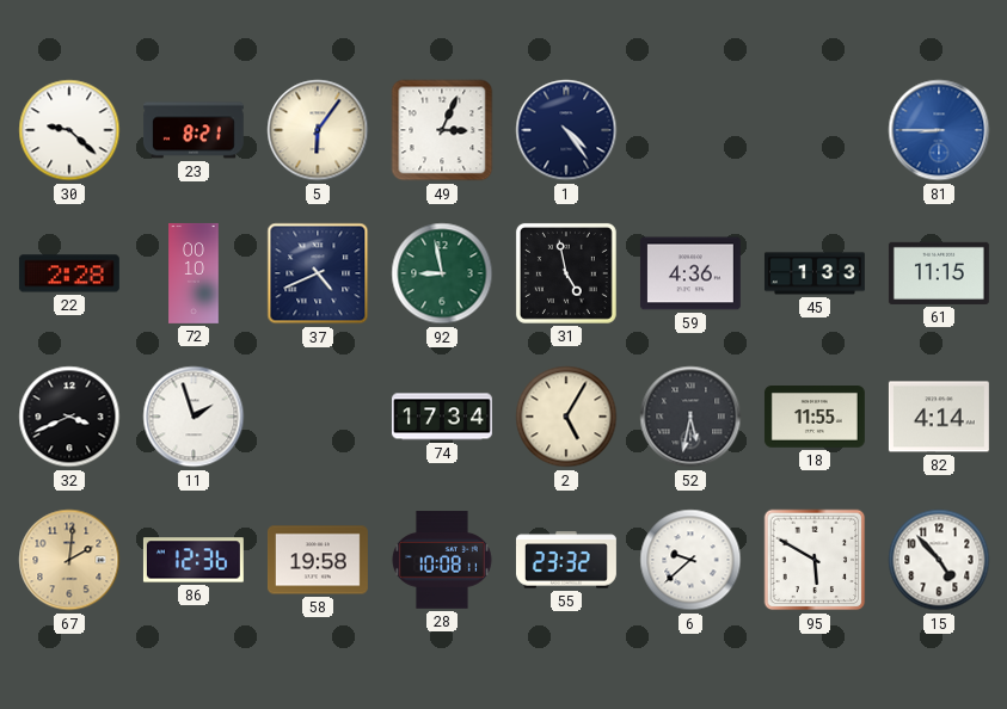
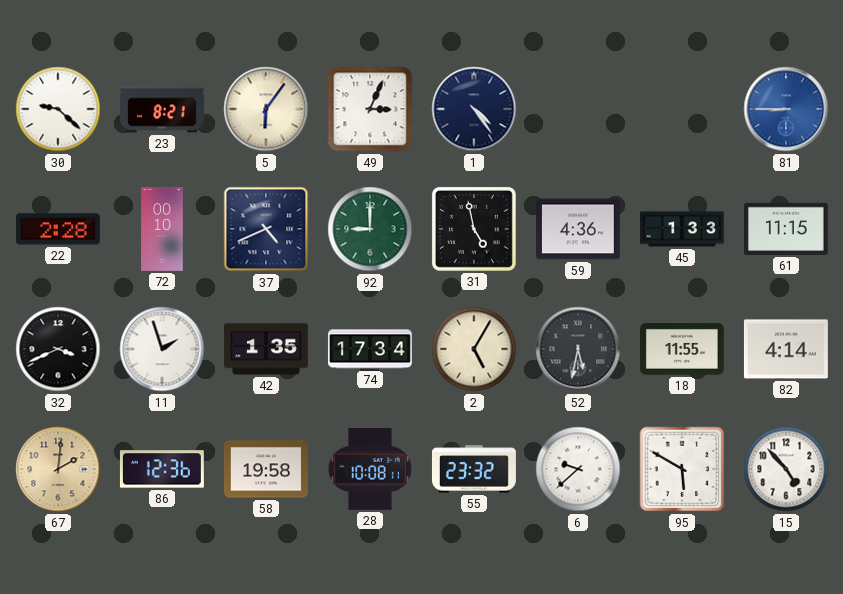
92: 8:58 -> 9:00
42: none -> 1:35
